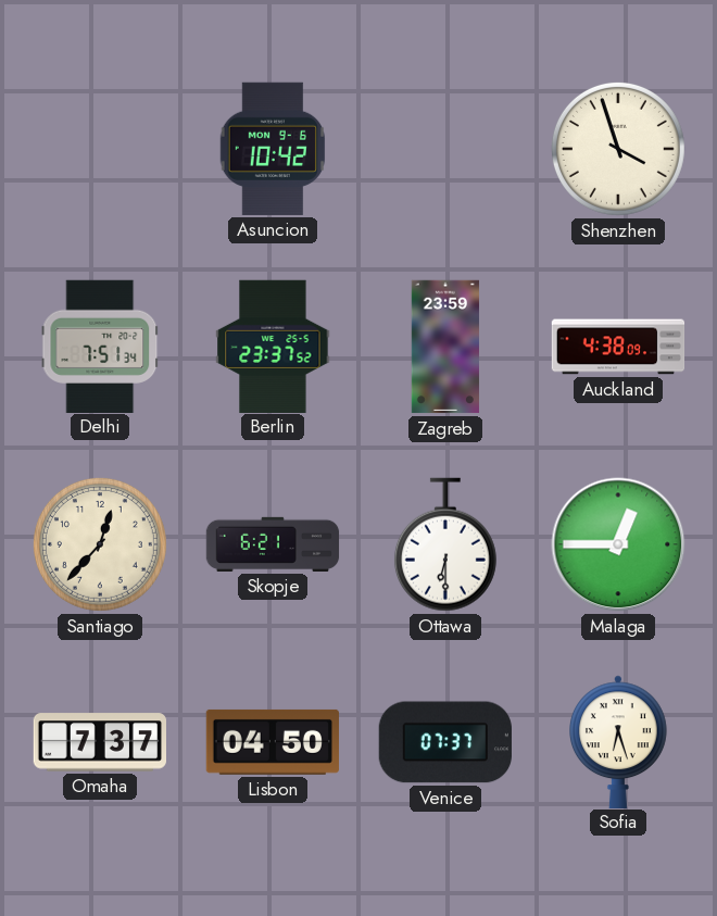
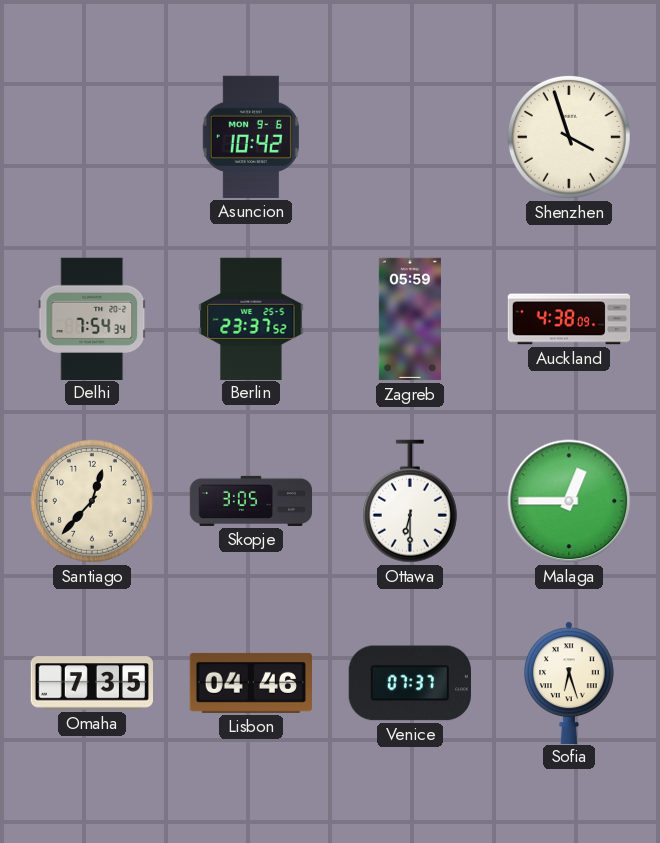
Delhi: 7:51 -> 7:54
Zagreb: 23:59 -> 05:59
Skopje: 6:21 -> 3:05
Omaha: 7:37 -> 7:35
Lisbon: 04:50 -> 04:46
